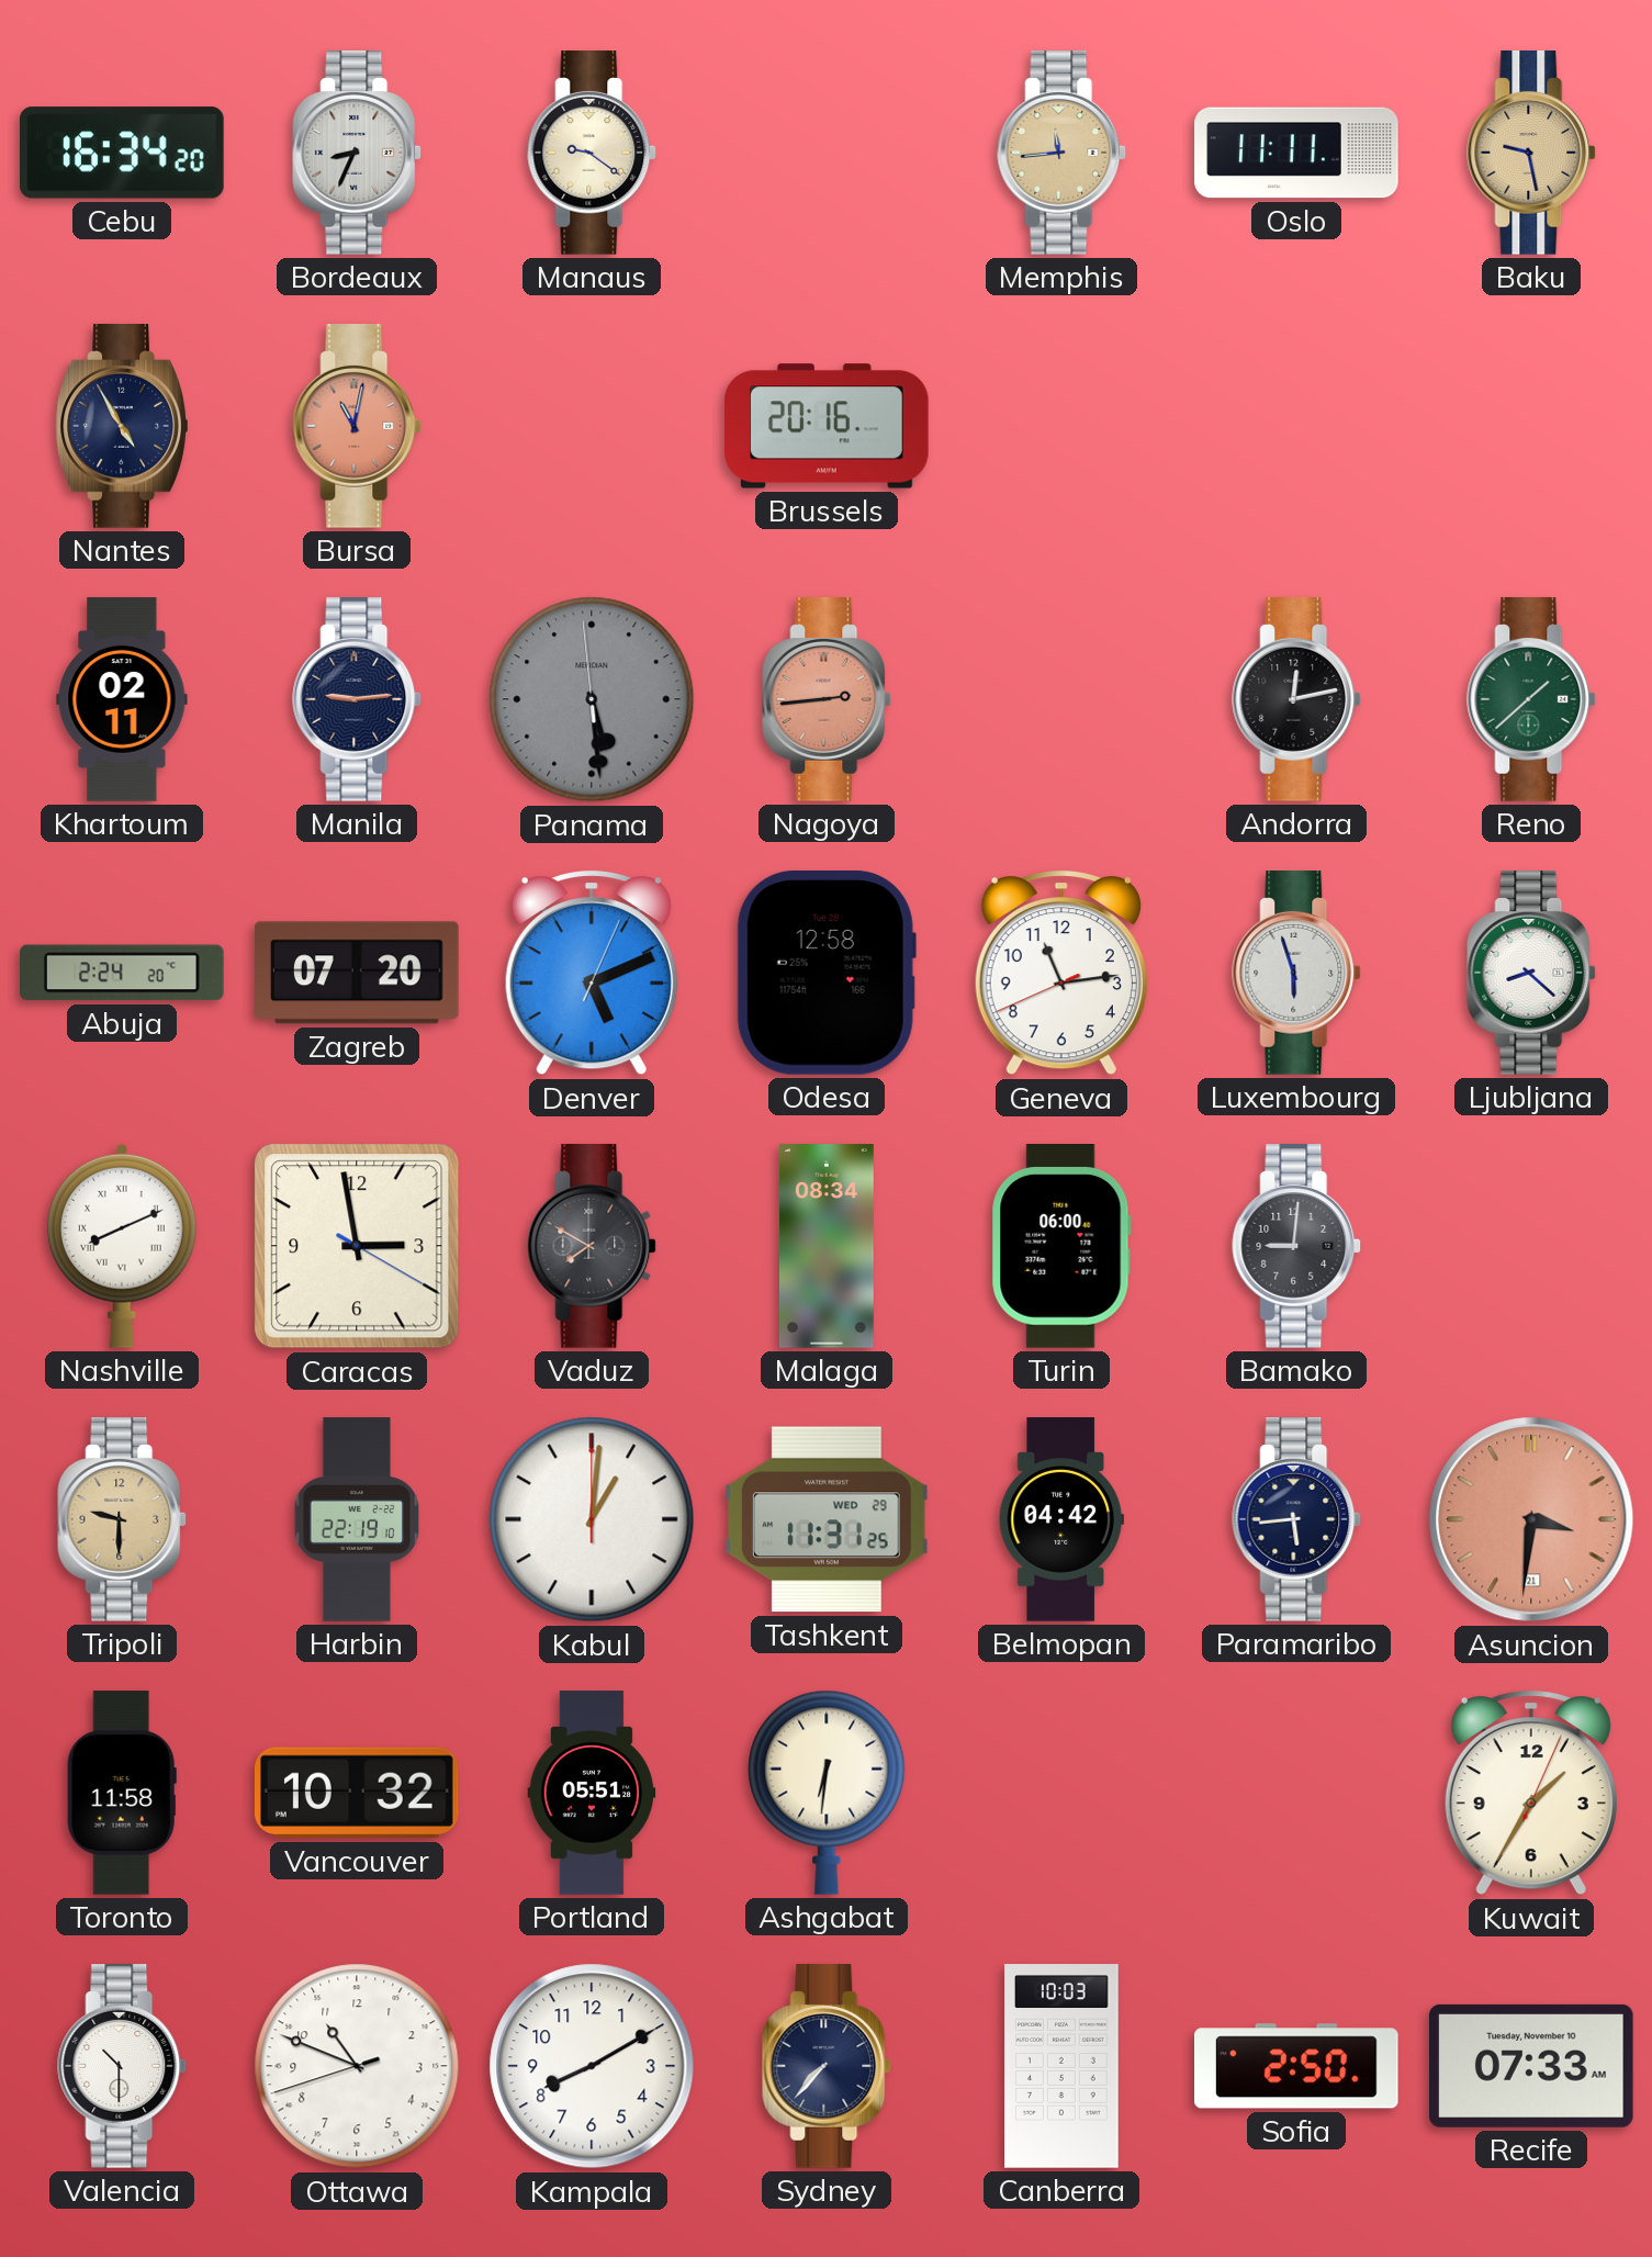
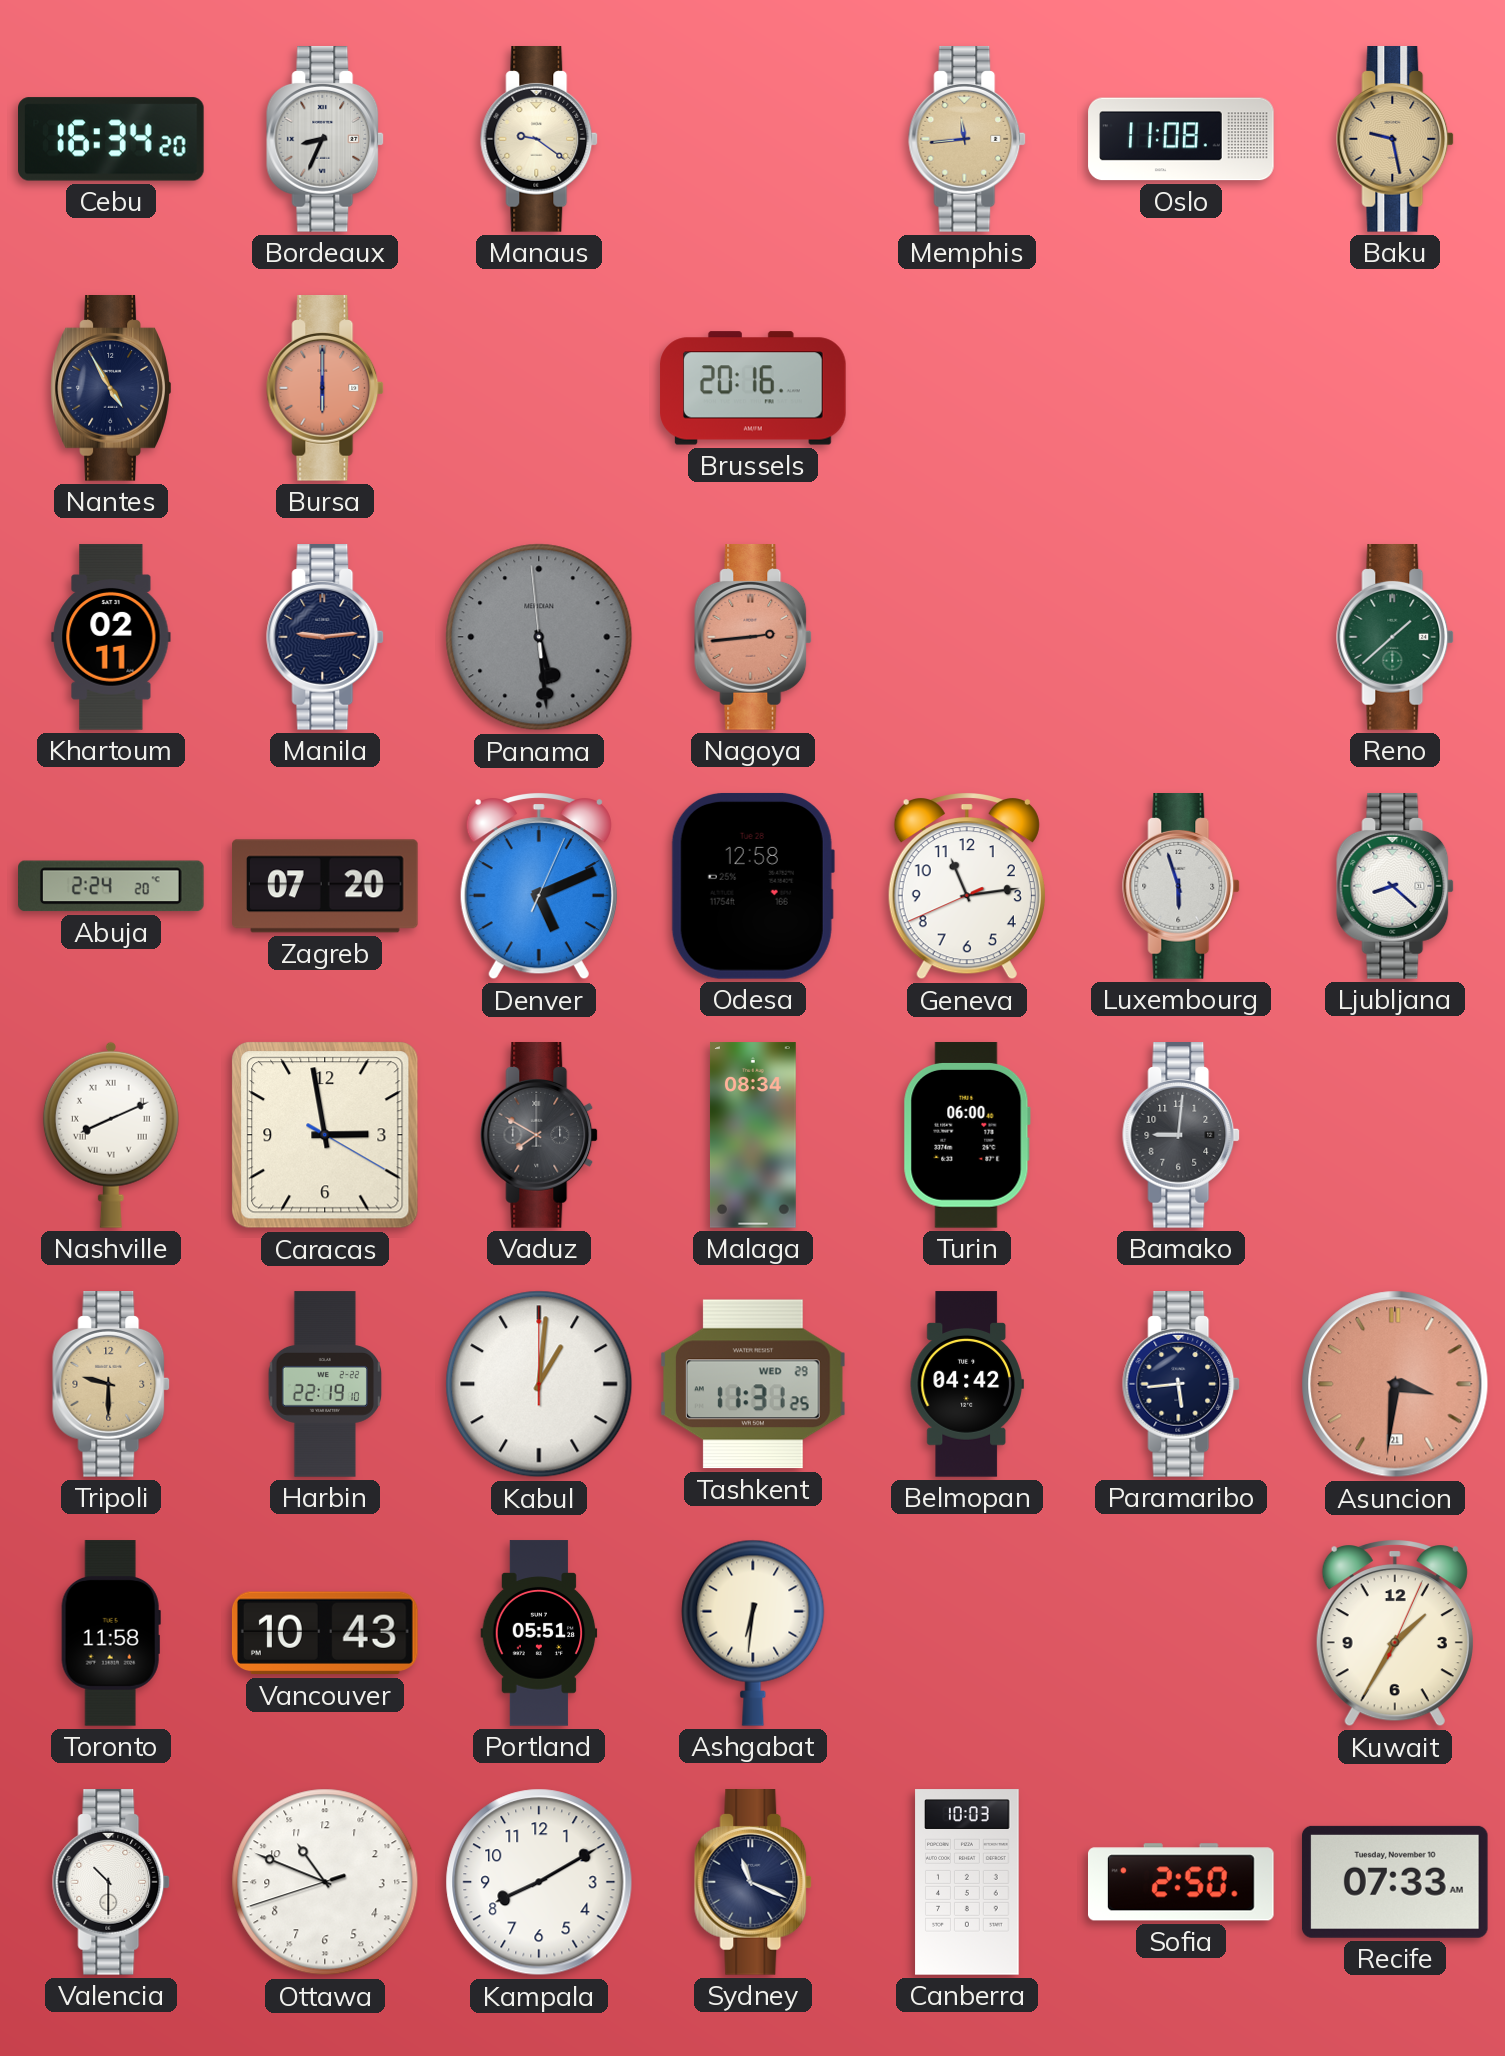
Oslo: 11:11 -> 11:08
Bursa: 11:02 -> 6:00
Andorra: 12:13 -> none
Vancouver: 10:32 -> 10:43
Sydney: 7:37 -> 11:19
